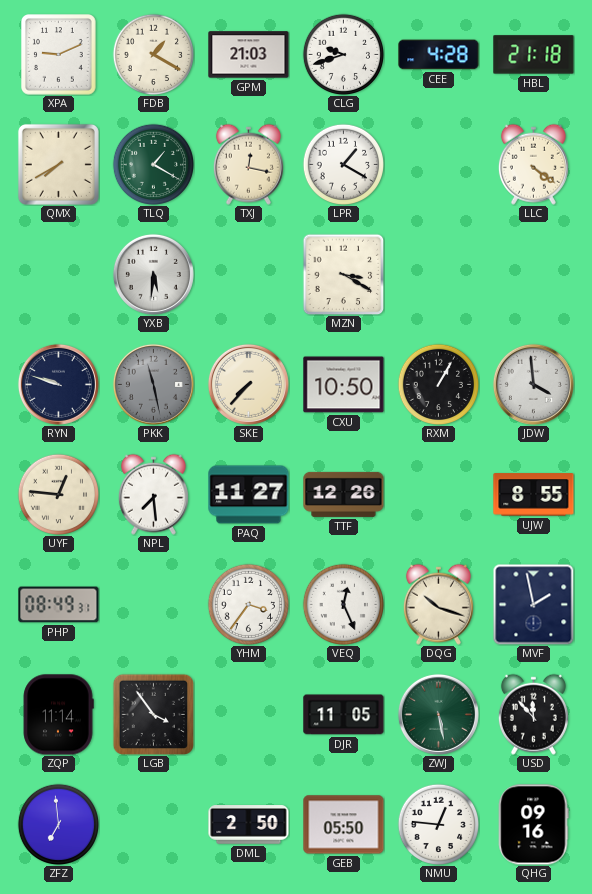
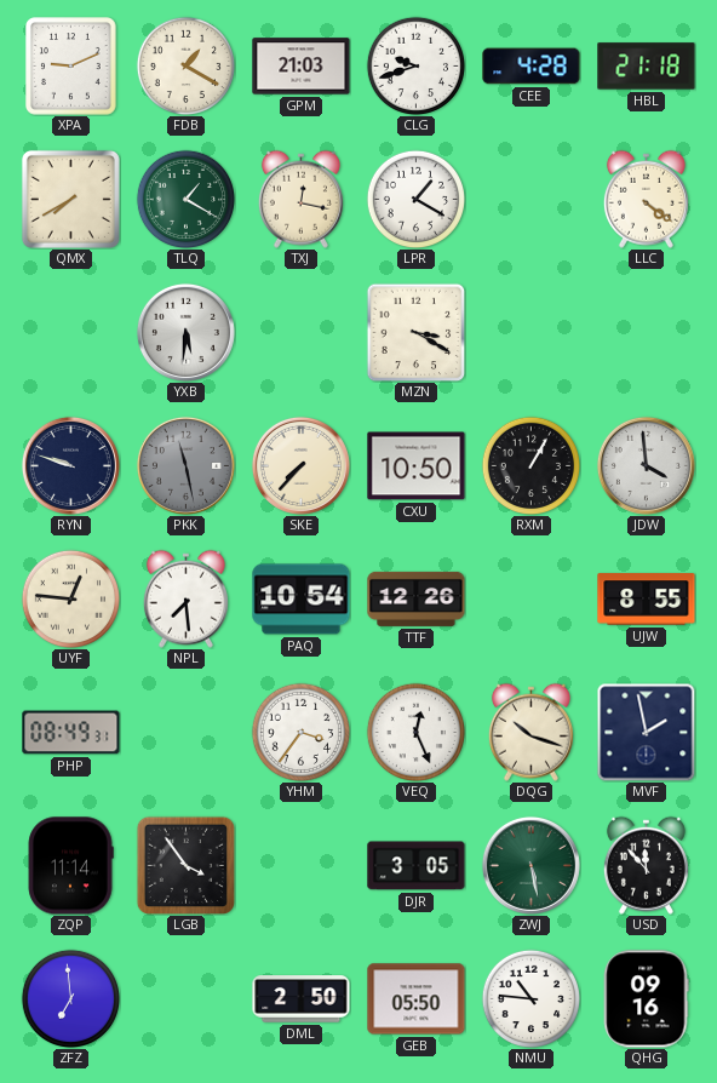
PAQ: 11:27 -> 10:54
DJR: 11:05 -> 3:05
NMU: 12:46 -> 10:46
